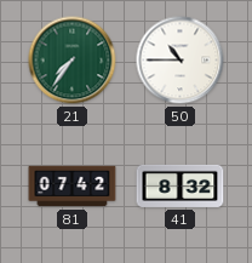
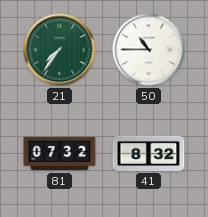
81: 07:42 -> 07:32
